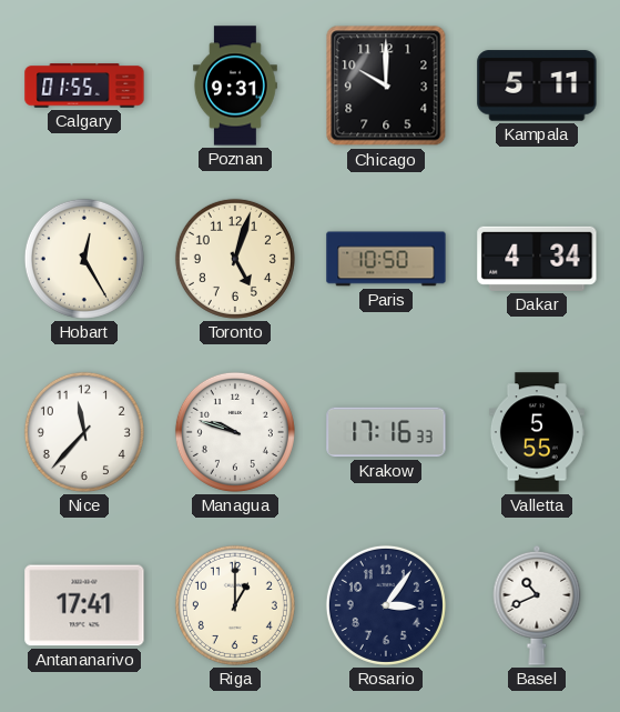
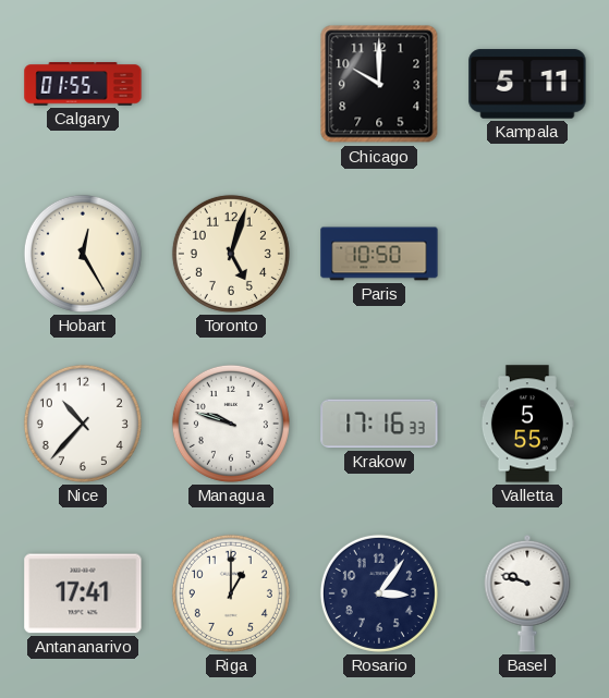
Poznan: 9:31 -> none
Dakar: 4:34 -> none
Nice: 11:37 -> 10:37
Basel: 10:41 -> 9:48
